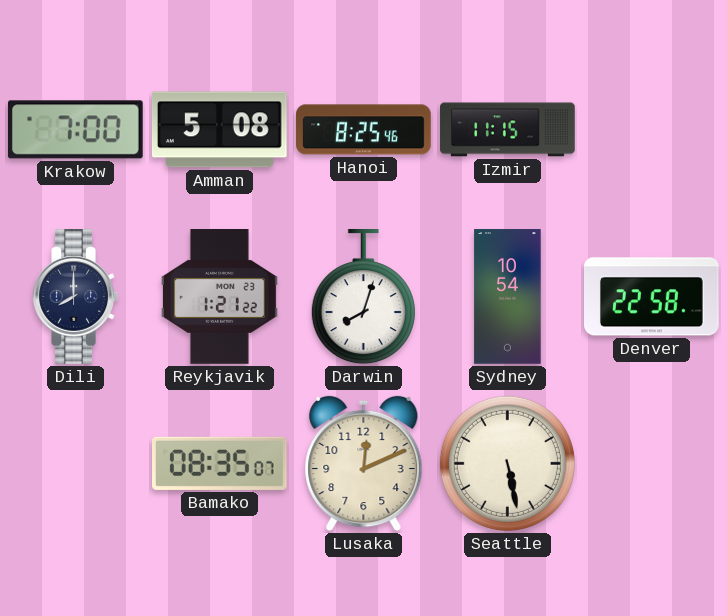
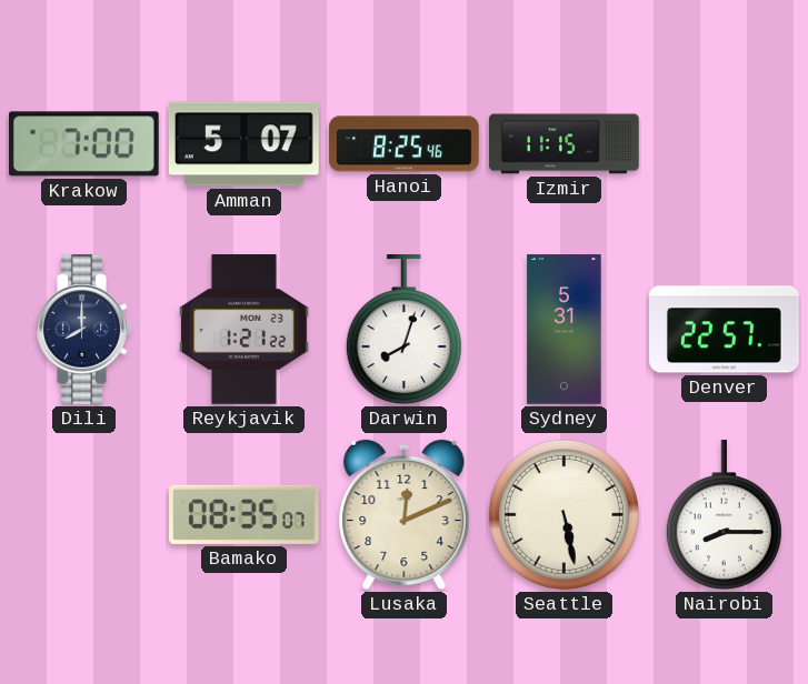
Amman: 5:08 -> 5:07
Sydney: 10:54 -> 5:31
Denver: 22:58 -> 22:57
Nairobi: none -> 8:15
